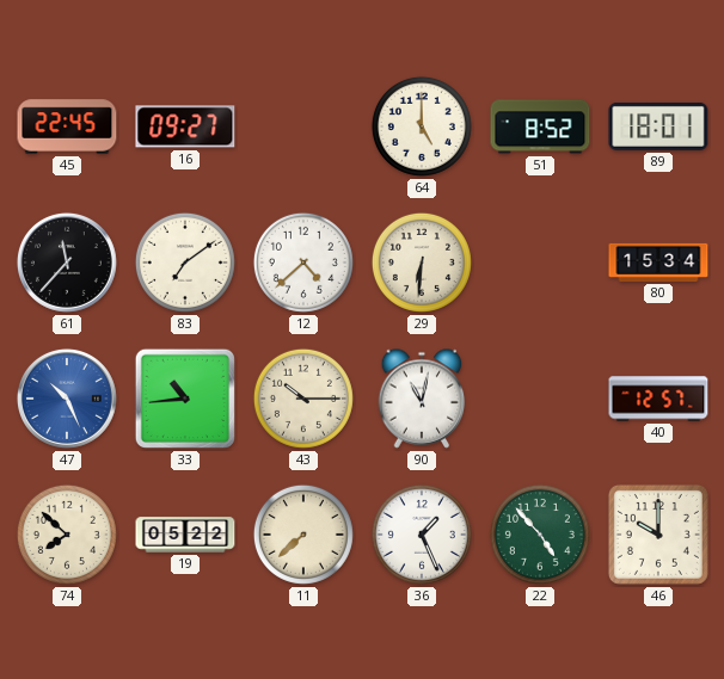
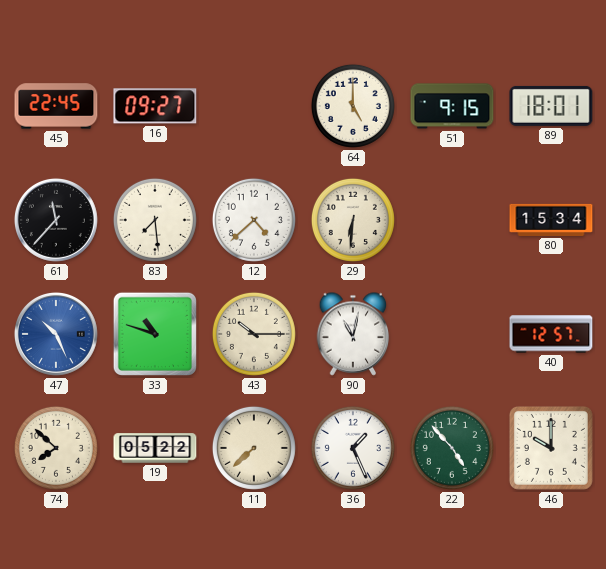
51: 8:52 -> 9:15
83: 7:09 -> 7:29
33: 10:44 -> 10:48
